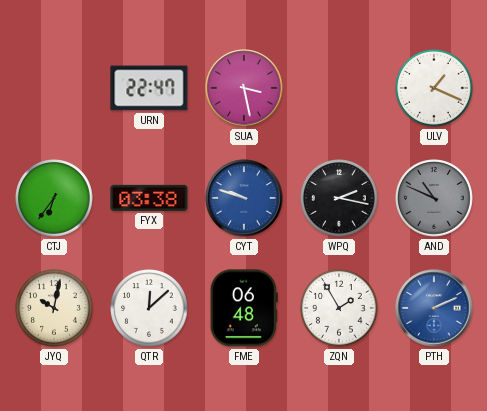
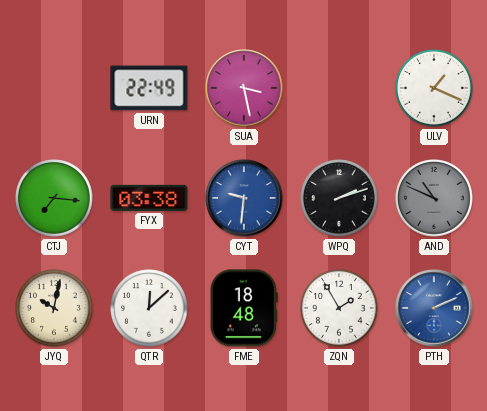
URN: 22:47 -> 22:49
CTJ: 6:36 -> 7:16
CYT: 9:48 -> 9:31
WPQ: 2:17 -> 2:12
FME: 06:48 -> 18:48
